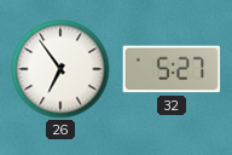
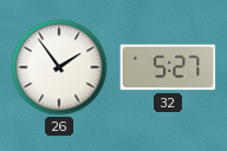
26: 6:54 -> 1:54
